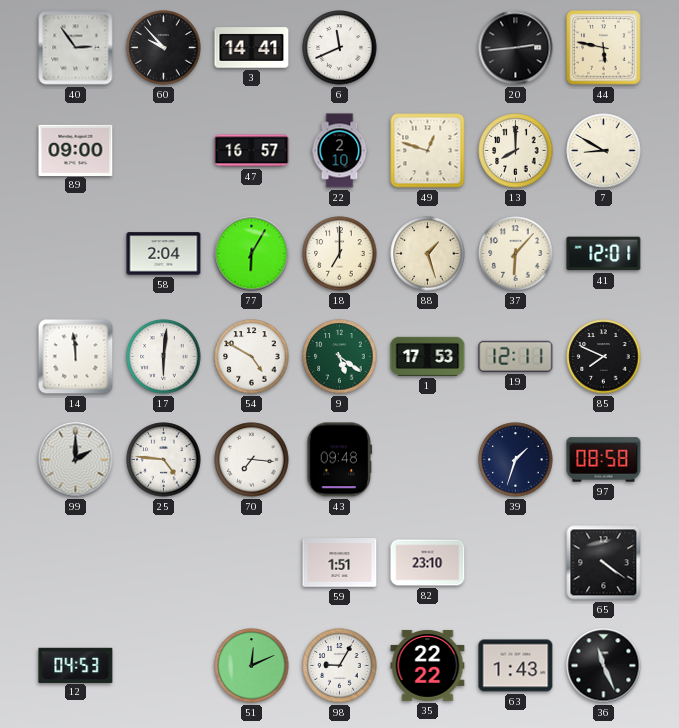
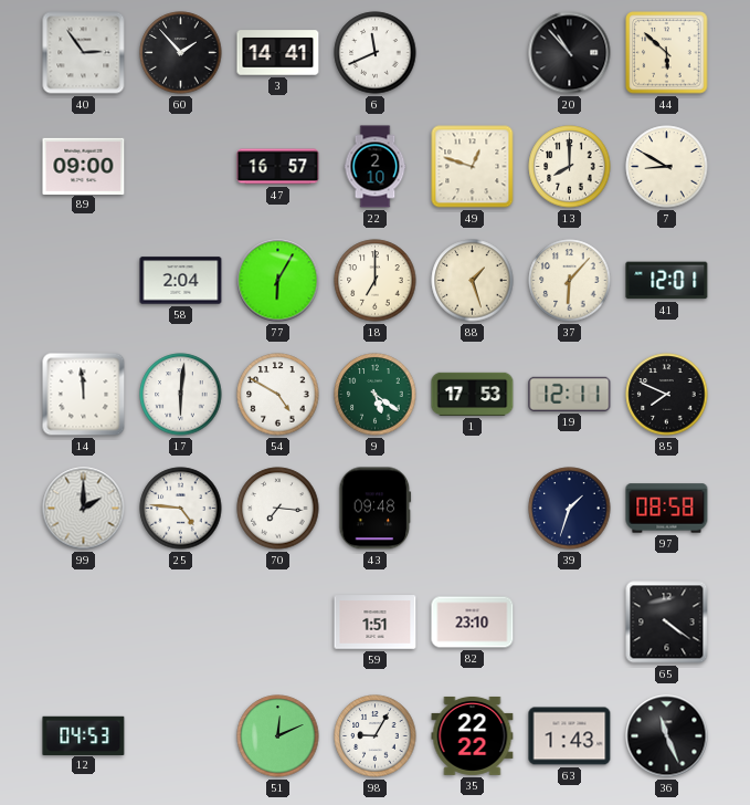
60: 9:53 -> 1:53
20: 2:44 -> 10:53
44: 5:47 -> 5:52
